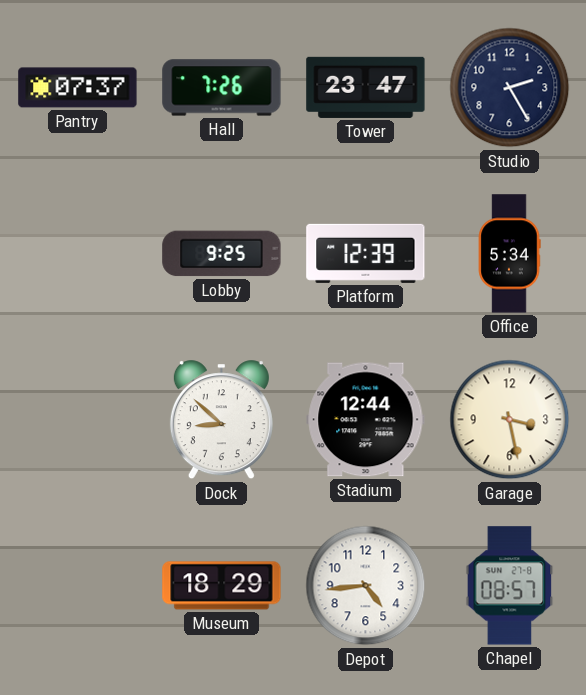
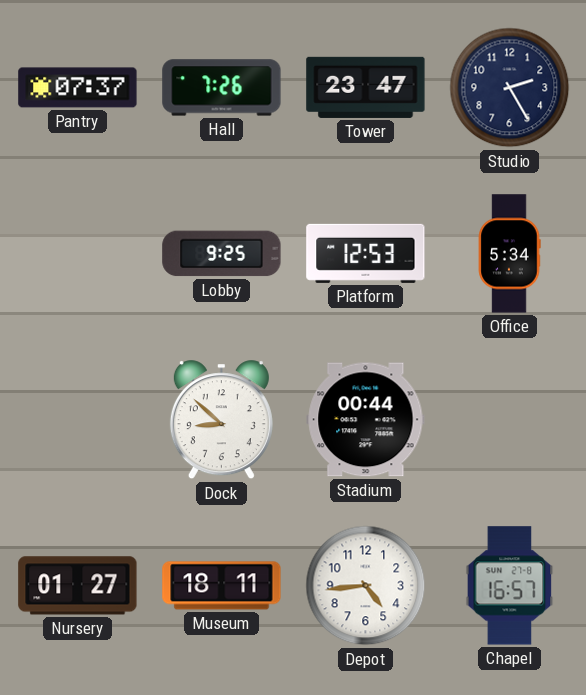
Platform: 12:39 -> 12:53
Stadium: 12:44 -> 00:44
Garage: 3:28 -> none
Nursery: none -> 01:27
Museum: 18:29 -> 18:11
Chapel: 08:57 -> 16:57
